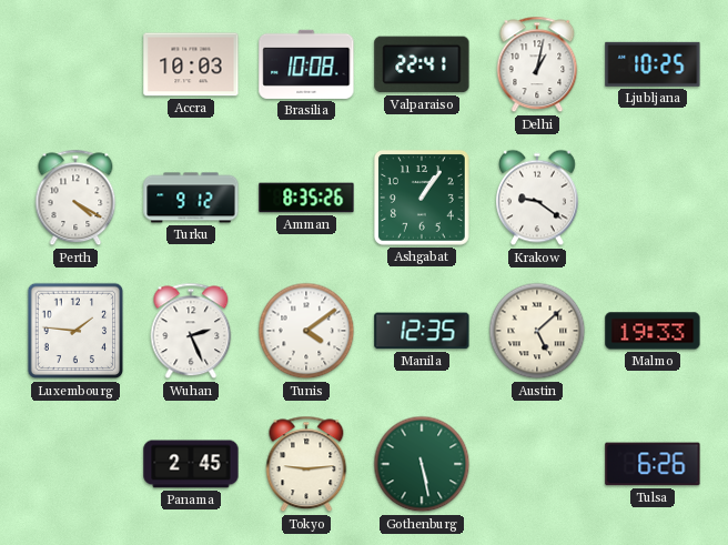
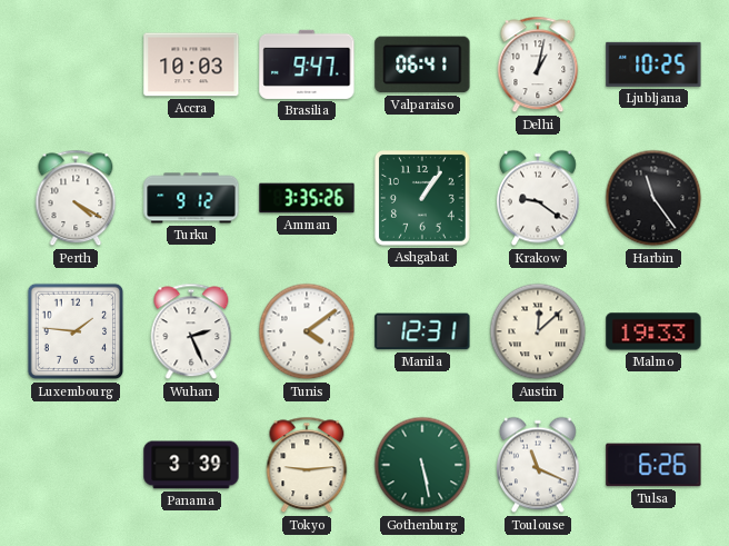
Brasilia: 10:08 -> 9:47
Valparaiso: 22:41 -> 06:41
Amman: 8:35 -> 3:35
Harbin: none -> 11:24
Manila: 12:35 -> 12:31
Austin: 5:08 -> 12:08
Panama: 2:45 -> 3:39
Toulouse: none -> 11:19
